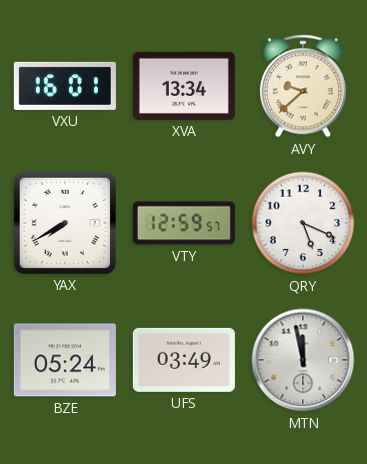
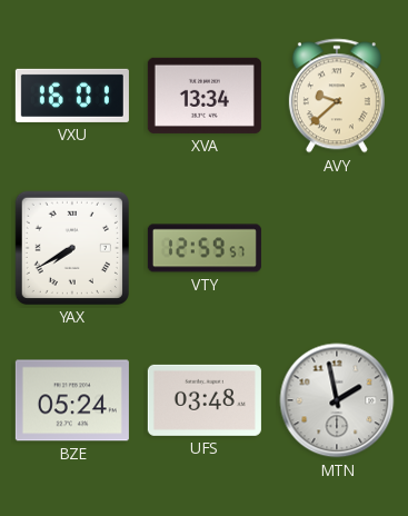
QRY: 5:19 -> none
UFS: 03:49 -> 03:48
MTN: 11:58 -> 1:58
